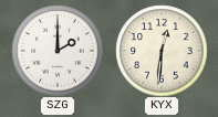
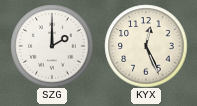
KYX: 12:31 -> 12:26
